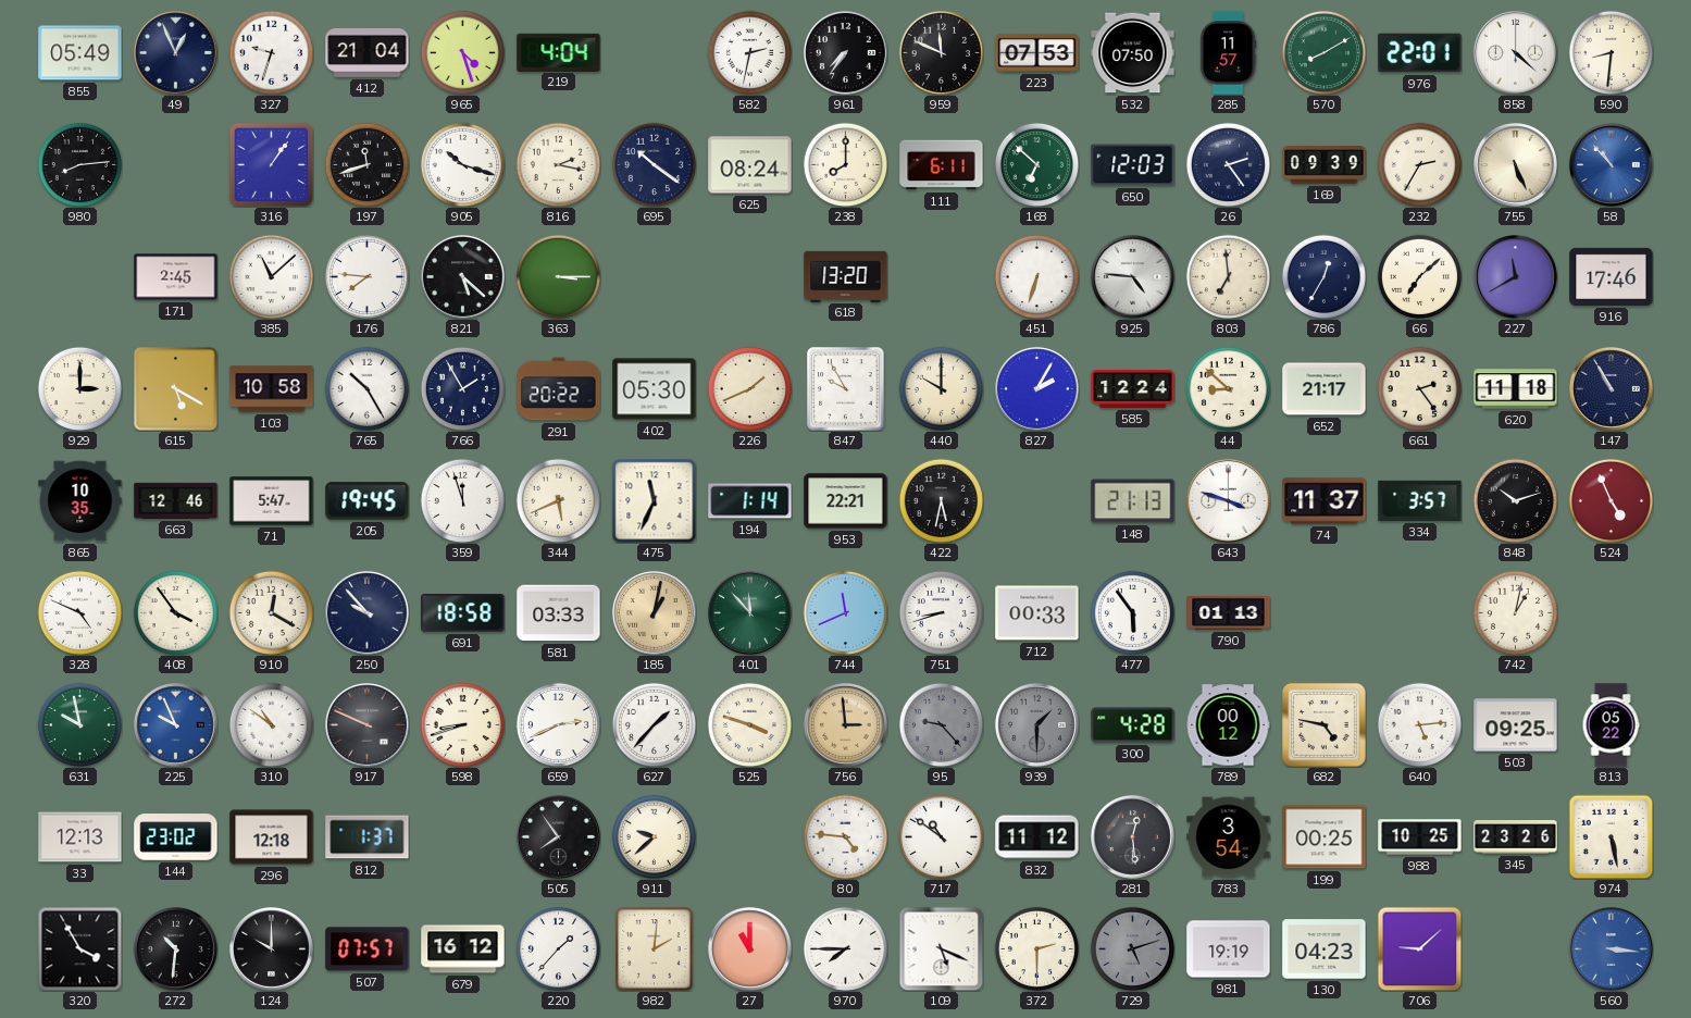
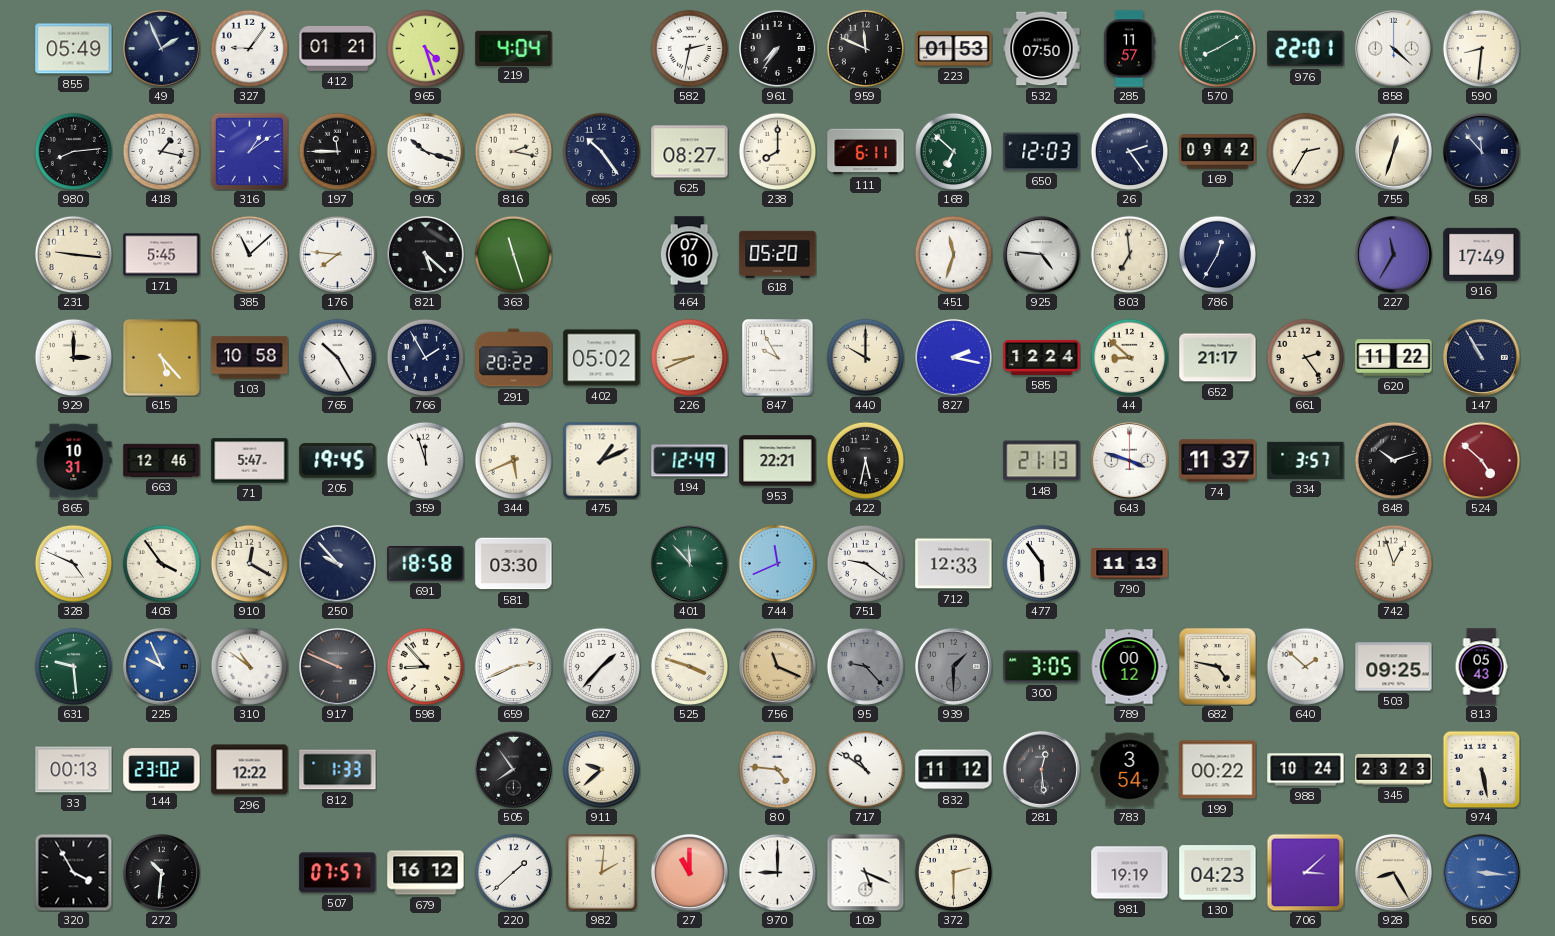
49: 12:56 -> 1:56
327: 9:33 -> 9:06
412: 21:04 -> 01:21
223: 07:53 -> 01:53
418: none -> 1:17
316: 1:06 -> 1:09
197: 11:42 -> 11:45
695: 10:21 -> 10:24
625: 08:24 -> 08:27
169: 09:39 -> 09:42
755: 5:26 -> 12:33
58: 10:53 -> 11:53
58 dial: blue -> navy
231: none -> 9:16
171: 2:45 -> 5:45
363: 3:15 -> 11:27
464: none -> 07:10
618: 13:20 -> 05:20
451: 6:33 -> 11:33
66: 7:08 -> none
227: 11:40 -> 11:35
916: 17:46 -> 17:49
615: 5:20 -> 5:23
402: 05:30 -> 05:02
226: 1:41 -> 8:41
827: 2:05 -> 2:17
620: 11:18 -> 11:22
865: 10:35 -> 10:31
475: 11:34 -> 1:11
194: 1:14 -> 12:49
524: 4:56 -> 4:52
581: 03:33 -> 03:30
185: 1:02 -> none
751: 8:42 -> 9:21
712: 00:33 -> 12:33
790: 01:13 -> 11:13
742: 1:02 -> 12:57
631: 9:58 -> 9:29
598: 8:42 -> 8:53
756: 2:59 -> 11:19
300: 4:28 -> 3:05
640: 5:14 -> 1:52
813: 05:22 -> 05:43
33: 12:13 -> 00:13
296: 12:18 -> 12:22
812: 1:37 -> 1:33
199: 00:25 -> 00:22
988: 10:25 -> 10:24
345: 23:26 -> 23:23
124: 10:00 -> none
220: 1:37 -> 1:38
970: 7:45 -> 9:00
729: 5:12 -> none
706: 9:08 -> 3:08
928: none -> 8:25
